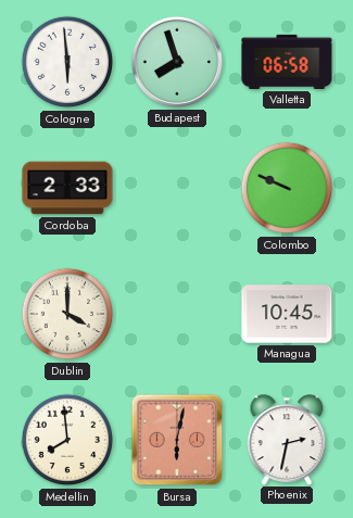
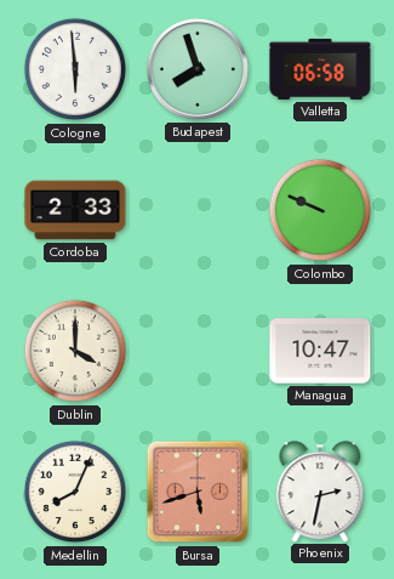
Managua: 10:45 -> 10:47
Medellin: 7:59 -> 8:04
Bursa: 6:02 -> 5:42
